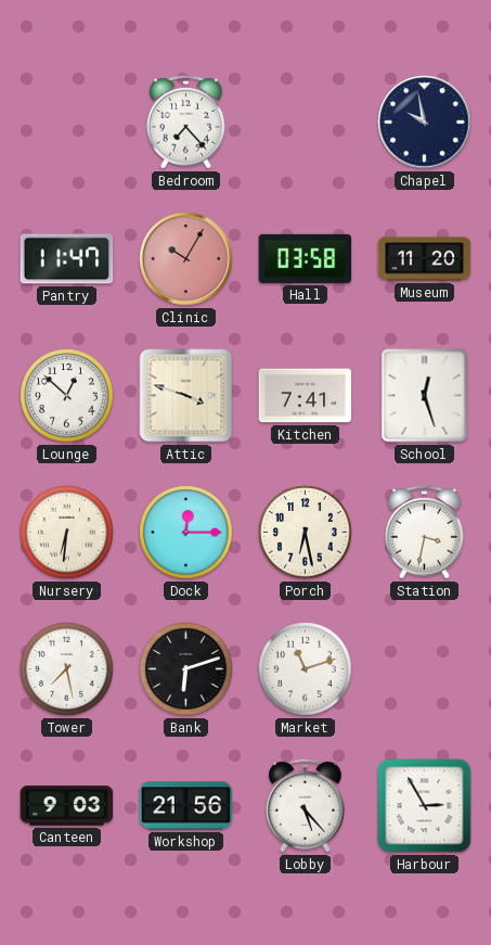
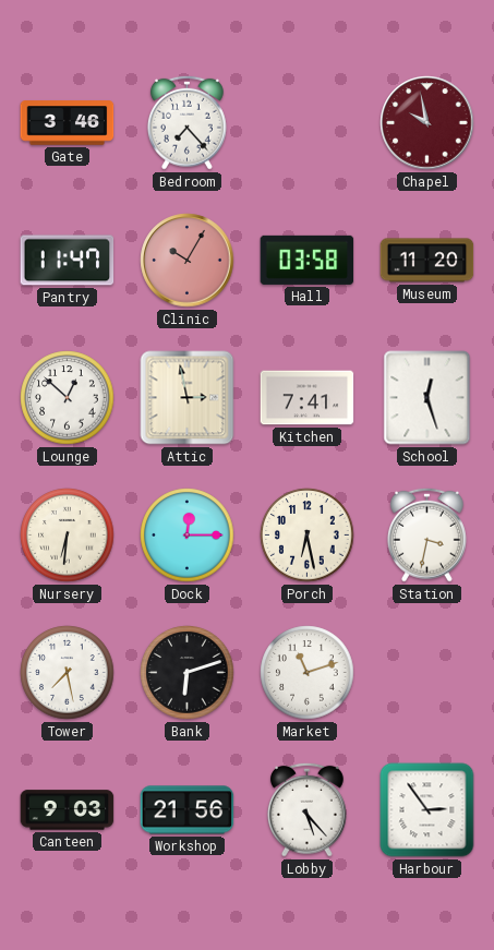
Gate: none -> 3:46
Chapel dial: navy -> burgundy
Attic: 3:48 -> 2:58
Harbour: 2:55 -> 2:54
